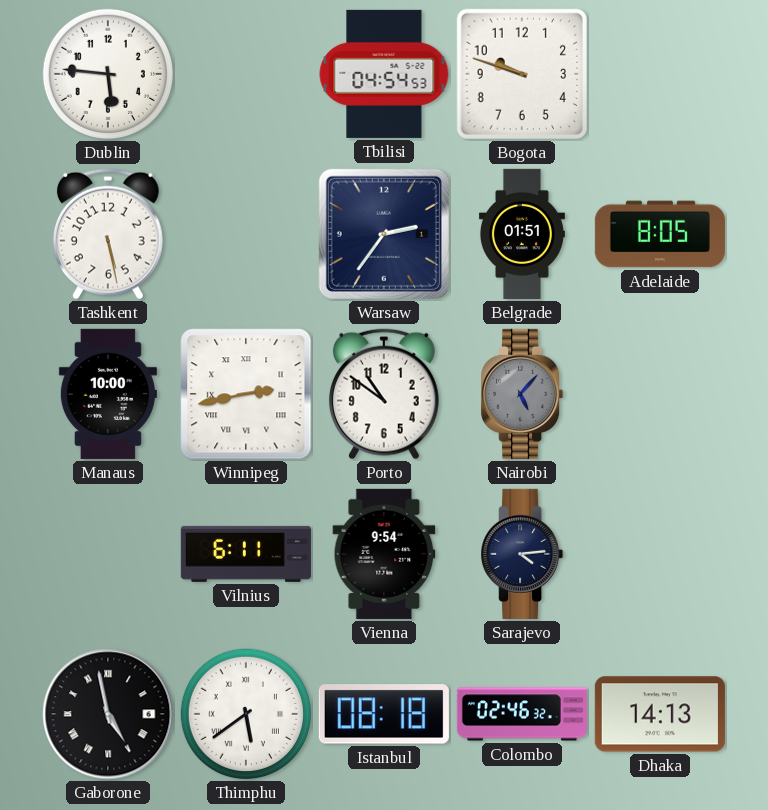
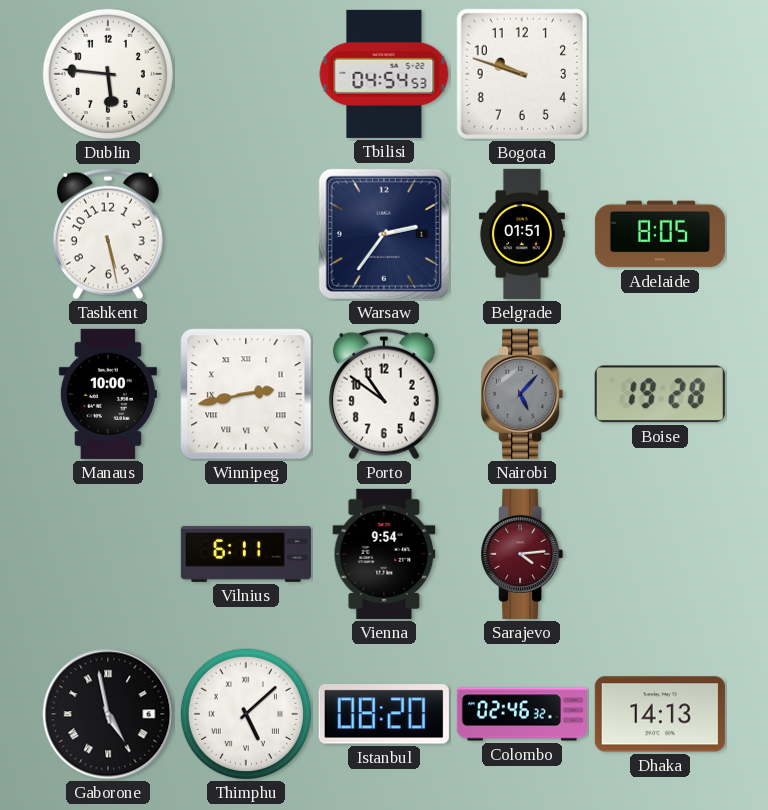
Boise: none -> 19:28
Sarajevo dial: navy -> burgundy
Thimphu: 5:39 -> 5:08
Istanbul: 08:18 -> 08:20
